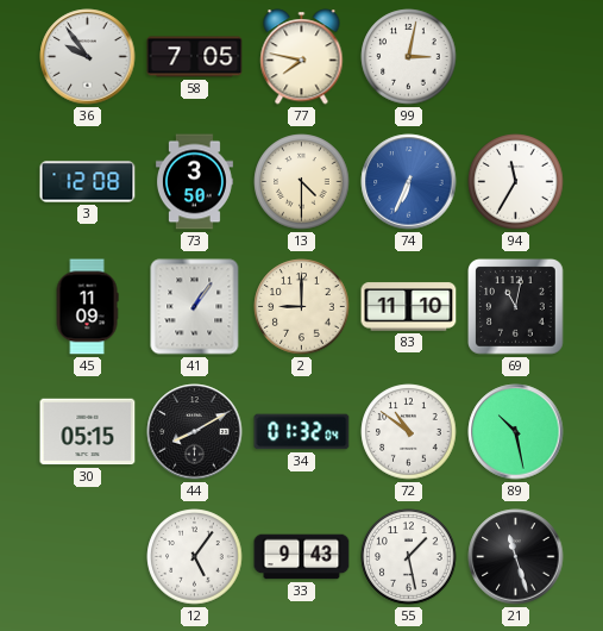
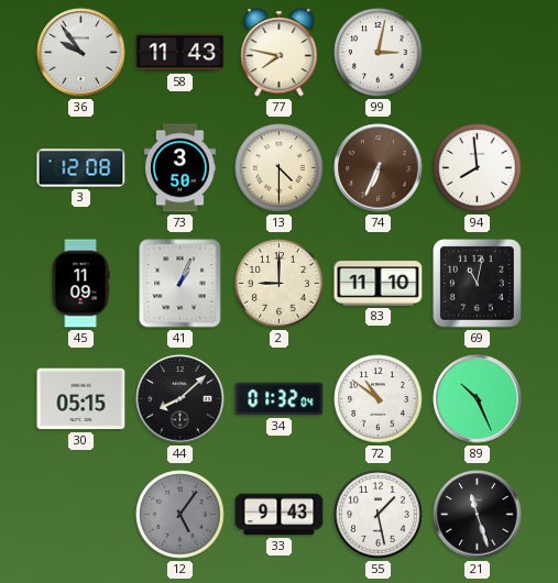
58: 7:05 -> 11:43
74 dial: blue -> brown
94: 11:35 -> 7:59
41: 1:06 -> 1:04
44: 8:10 -> 8:08
89: 10:28 -> 10:26
12 dial: white -> grey
